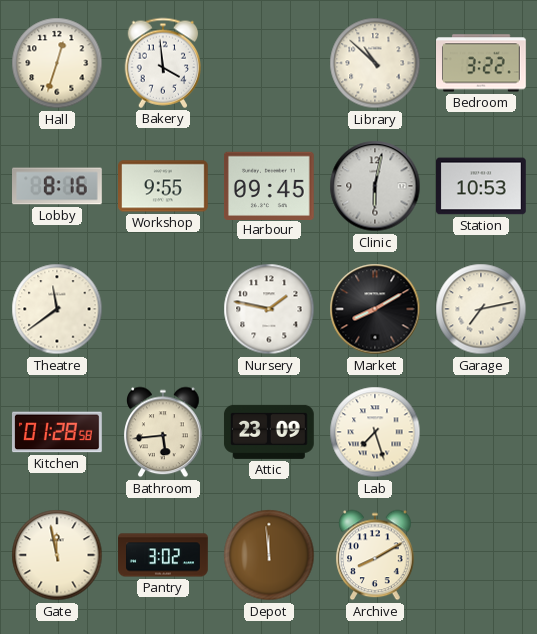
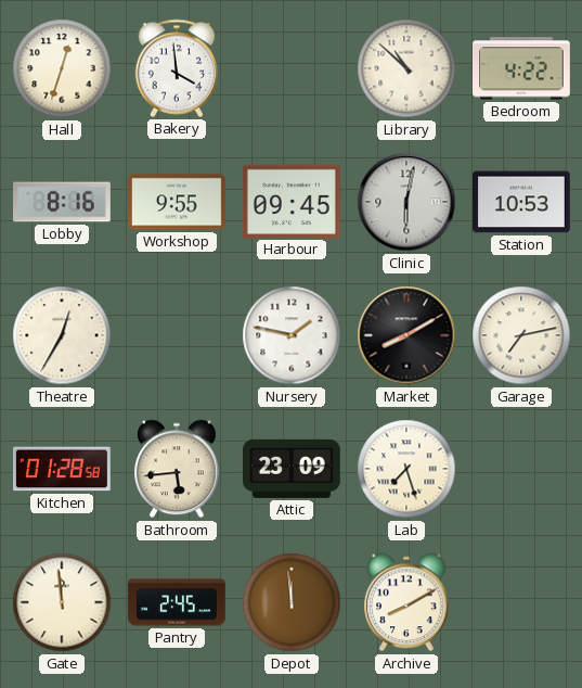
Bedroom: 3:22 -> 4:22
Theatre: 11:39 -> 12:35
Gate: 11:58 -> 11:59
Pantry: 3:02 -> 2:45
